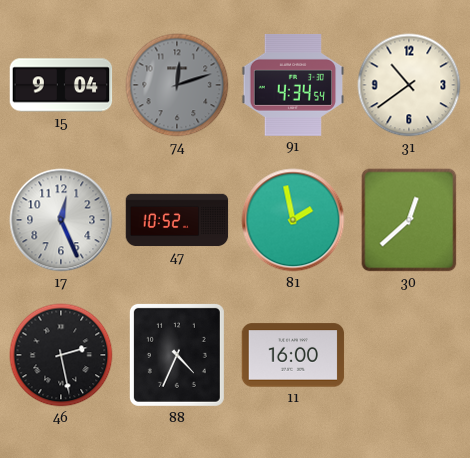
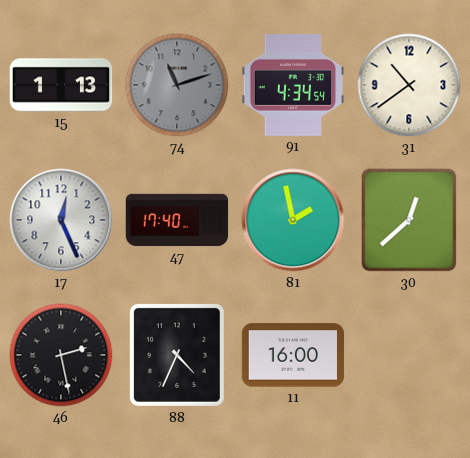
15: 9:04 -> 1:13
74: 12:12 -> 11:12
47: 10:52 -> 17:40
